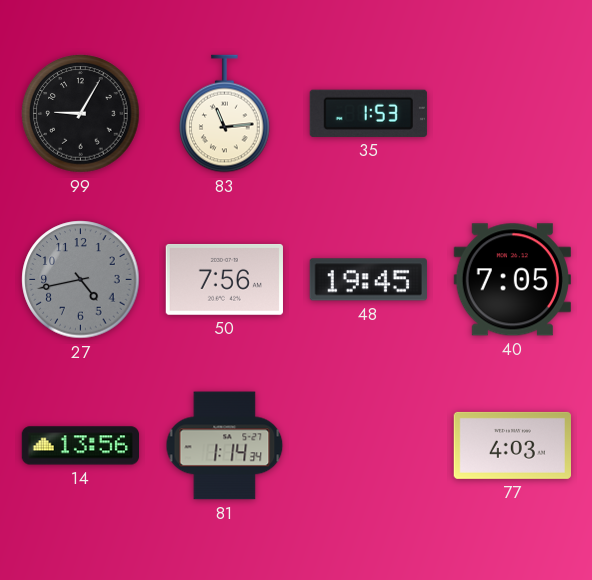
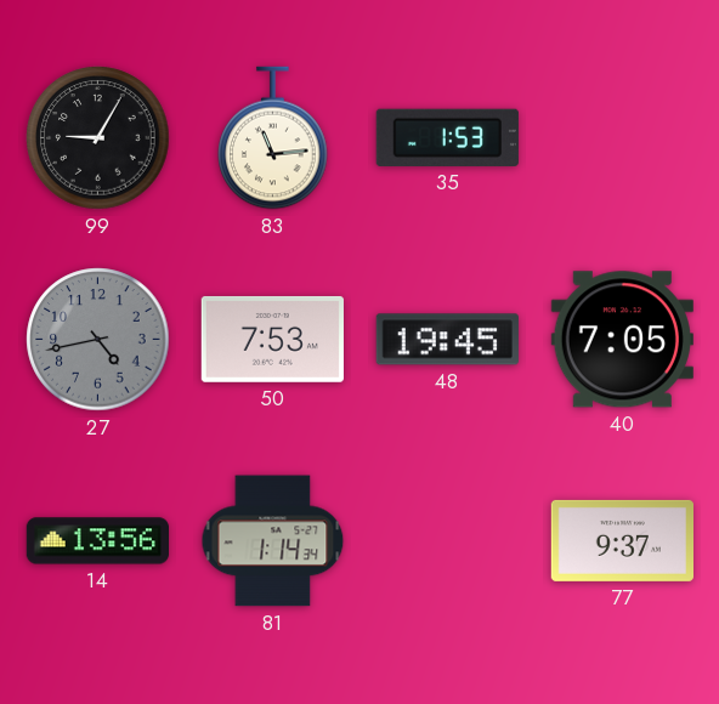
50: 7:56 -> 7:53
77: 4:03 -> 9:37
